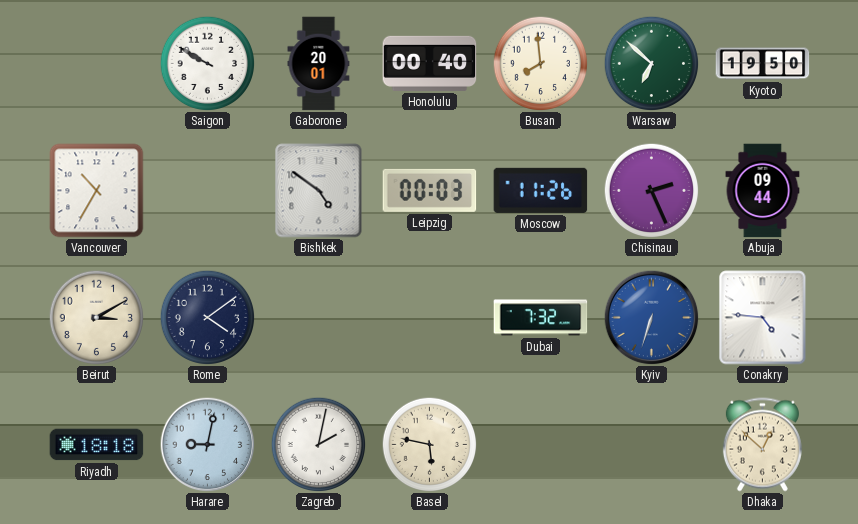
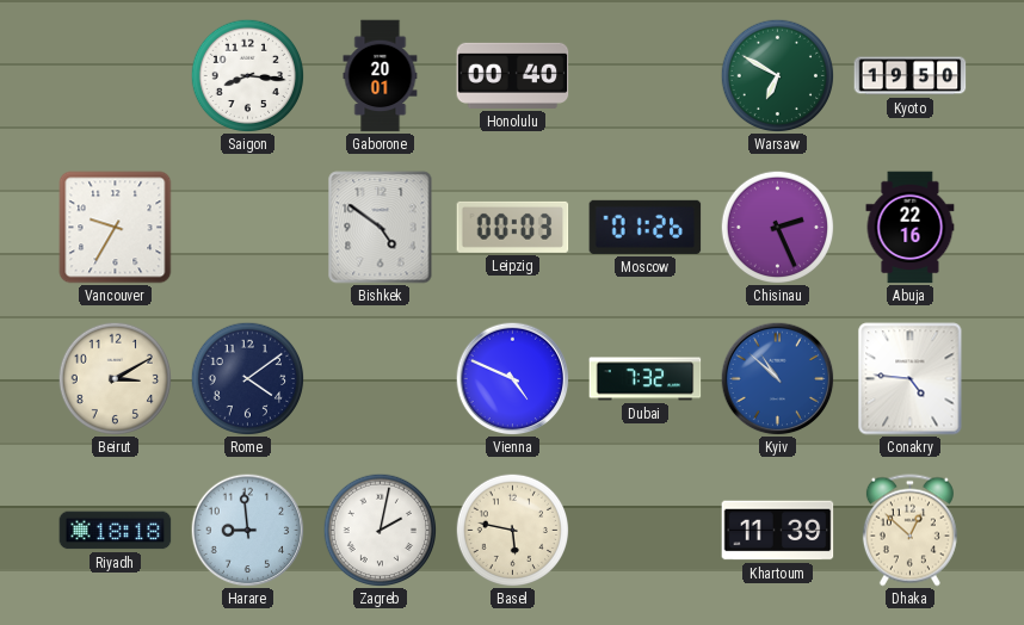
Saigon: 9:50 -> 8:16
Busan: 7:59 -> none
Warsaw: 6:52 -> 6:50
Vancouver: 10:35 -> 9:35
Moscow: 11:26 -> 01:26
Abuja: 09:44 -> 22:16
Vienna: none -> 4:49
Kyiv: 6:33 -> 10:52
Harare: 9:02 -> 8:59
Khartoum: none -> 11:39
